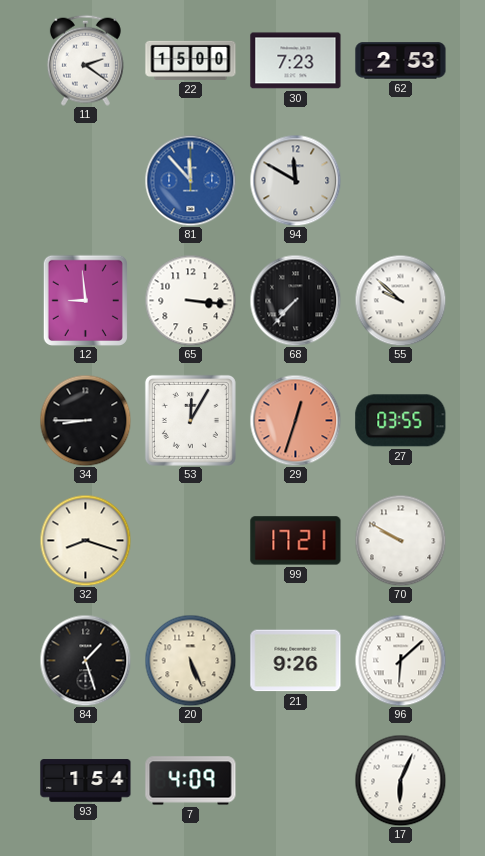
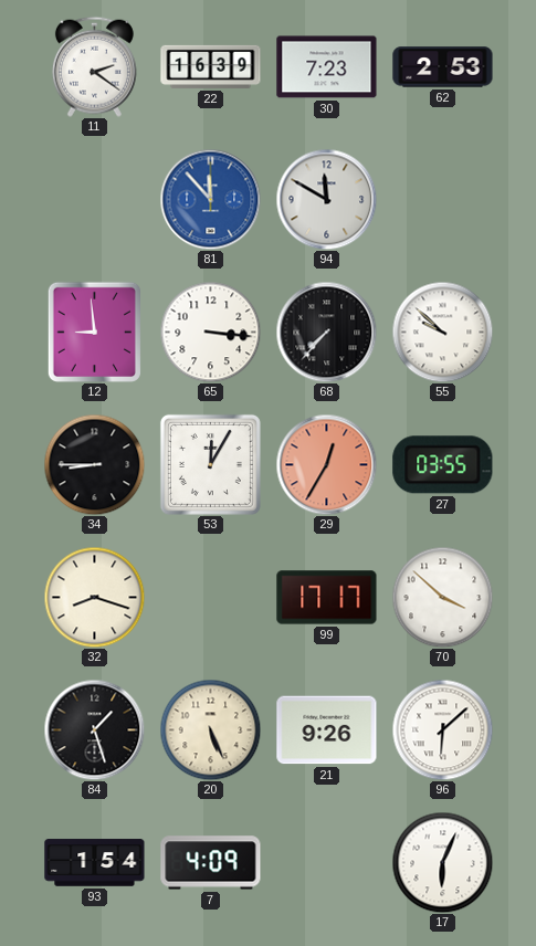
22: 15:00 -> 16:39
29: 12:33 -> 12:35
99: 17:21 -> 17:17
70: 9:50 -> 3:52
